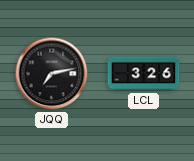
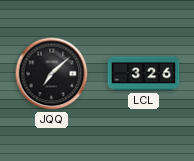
JQQ: 7:13 -> 7:08
